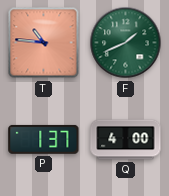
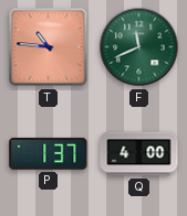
F: 1:41 -> 11:41
